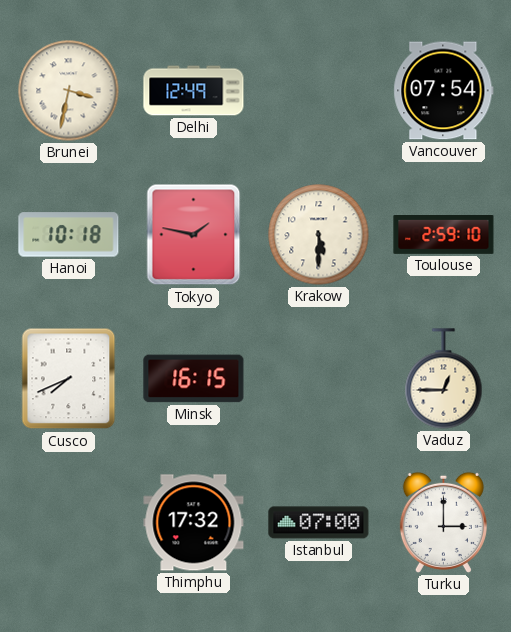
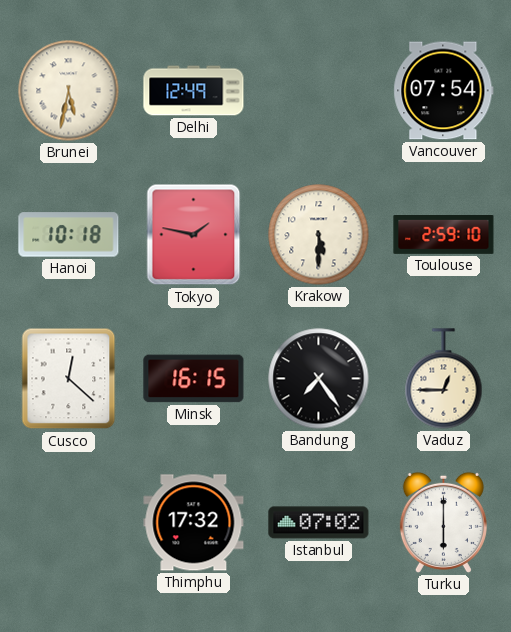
Brunei: 3:32 -> 5:32
Cusco: 7:41 -> 12:22
Bandung: none -> 7:24
Istanbul: 07:00 -> 07:02
Turku: 3:00 -> 6:00
